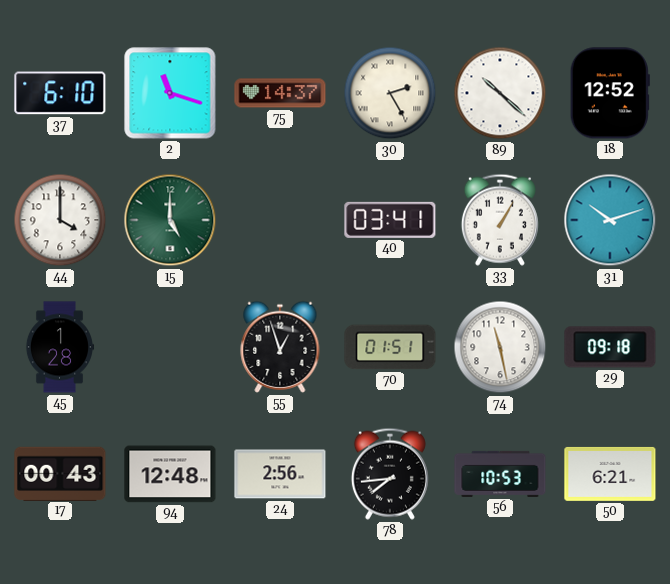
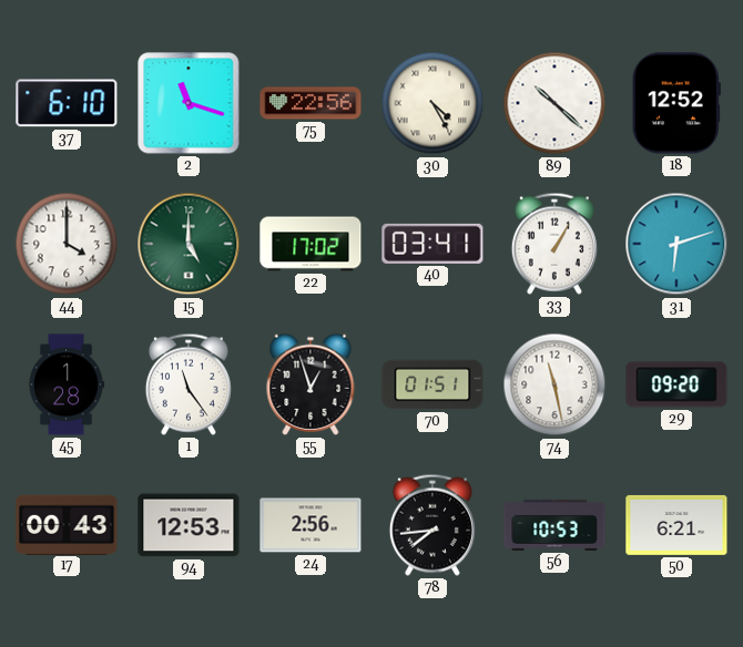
75: 14:37 -> 22:56
30: 2:25 -> 4:25
22: none -> 17:02
31: 10:12 -> 6:12
1: none -> 11:24
29: 09:18 -> 09:20
94: 12:48 -> 12:53
